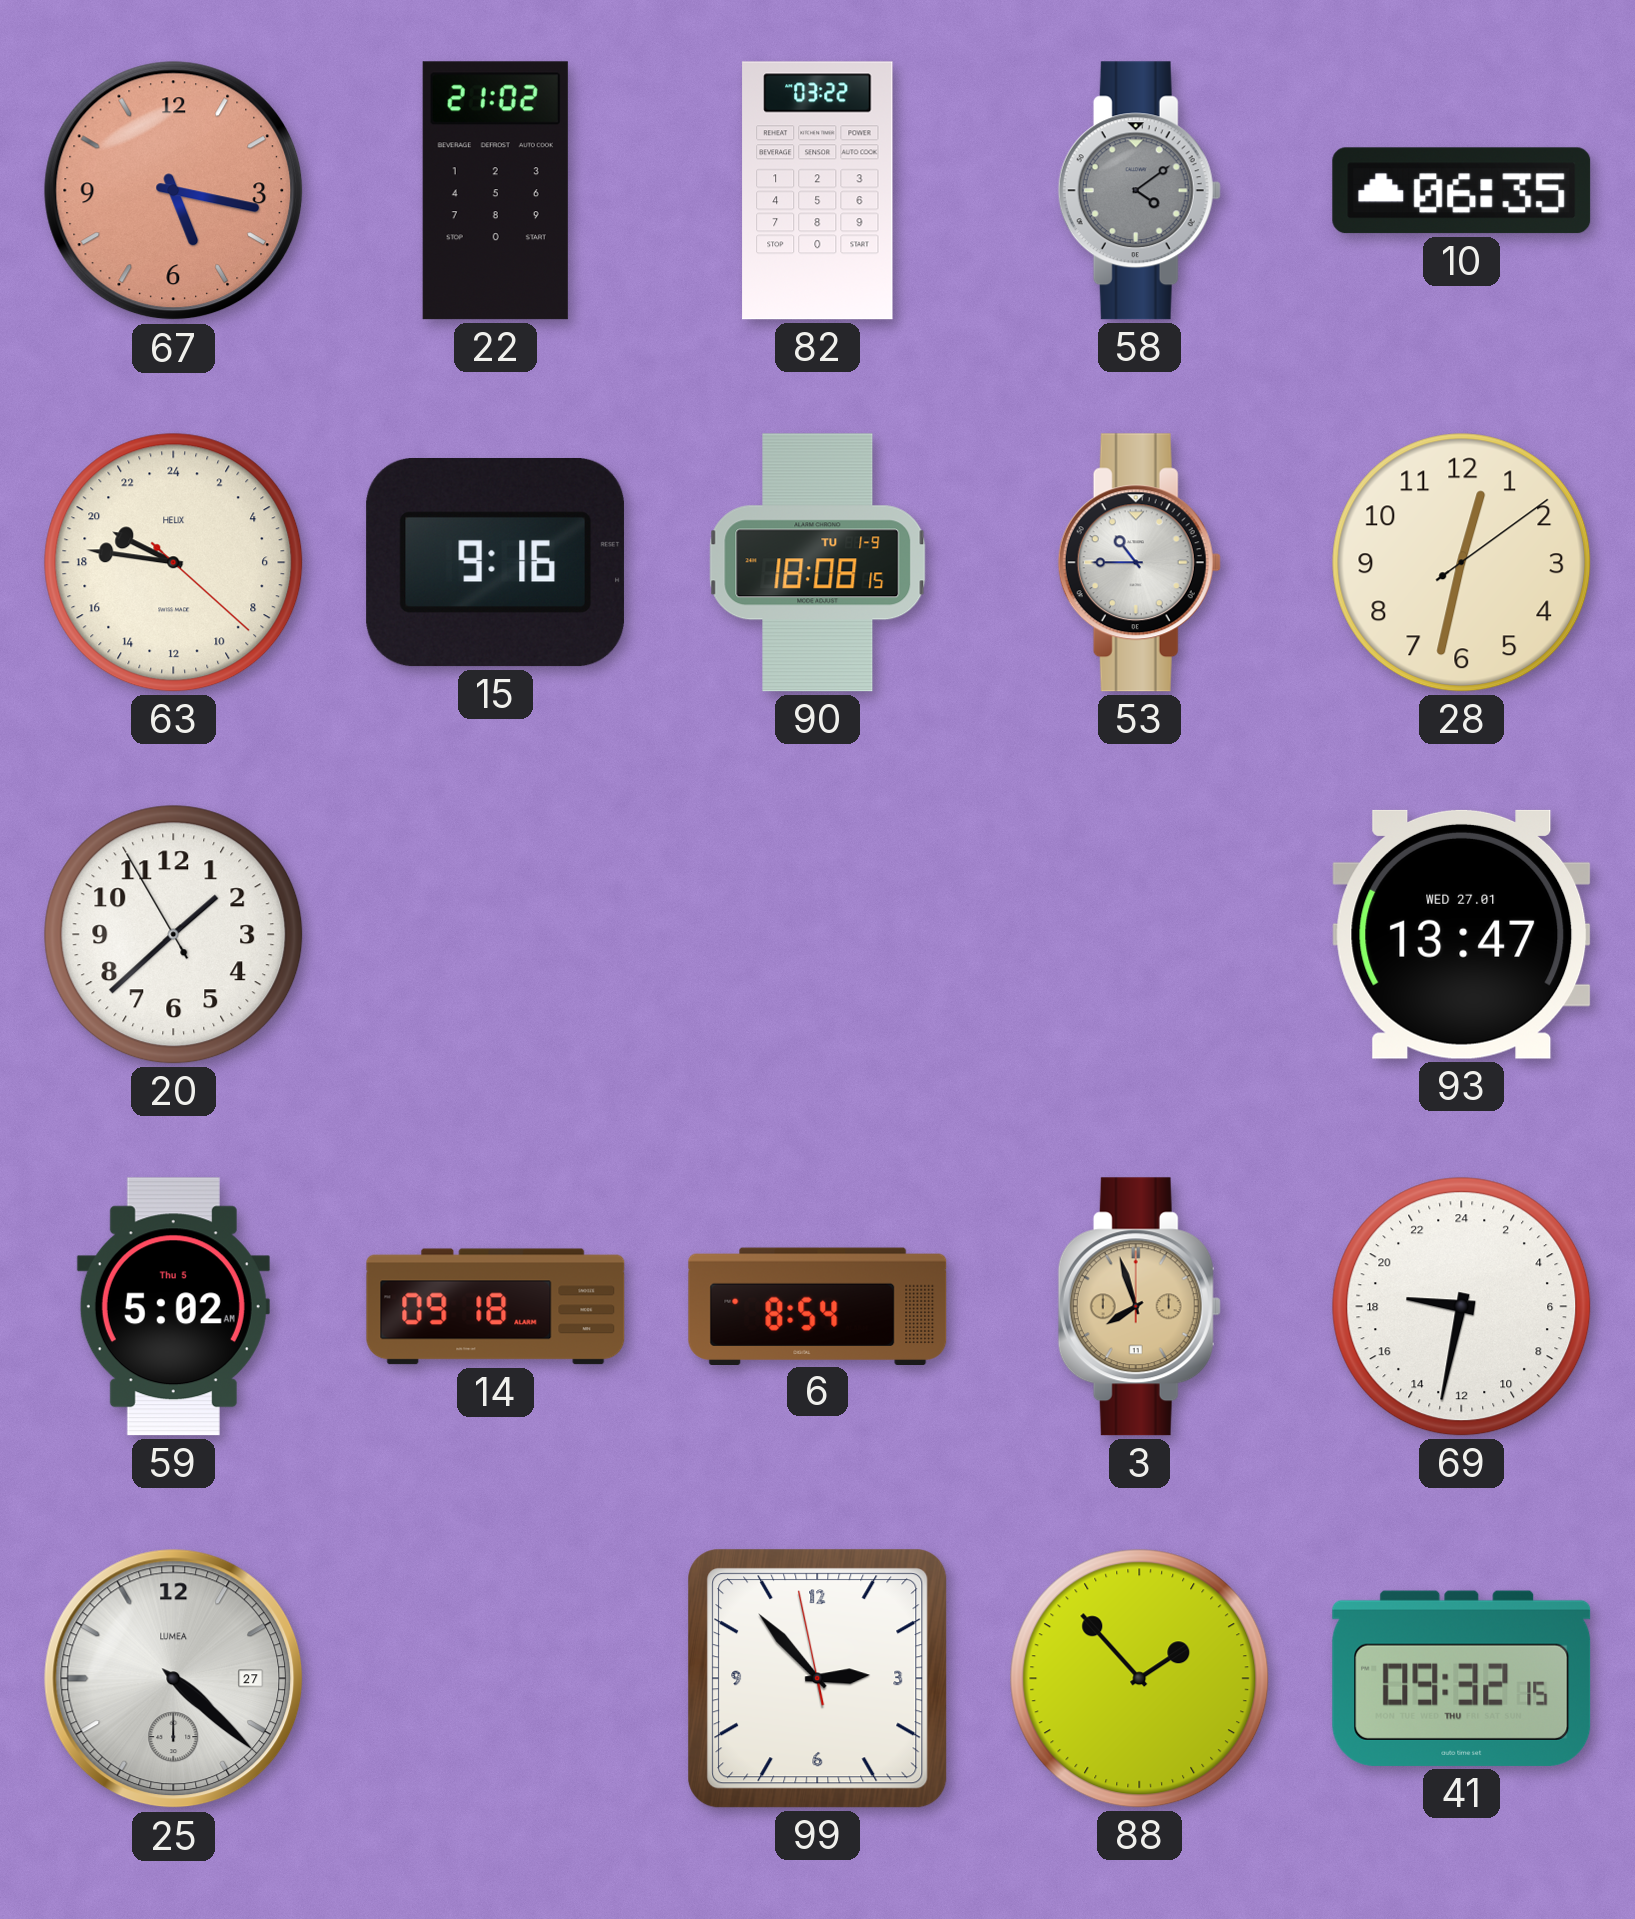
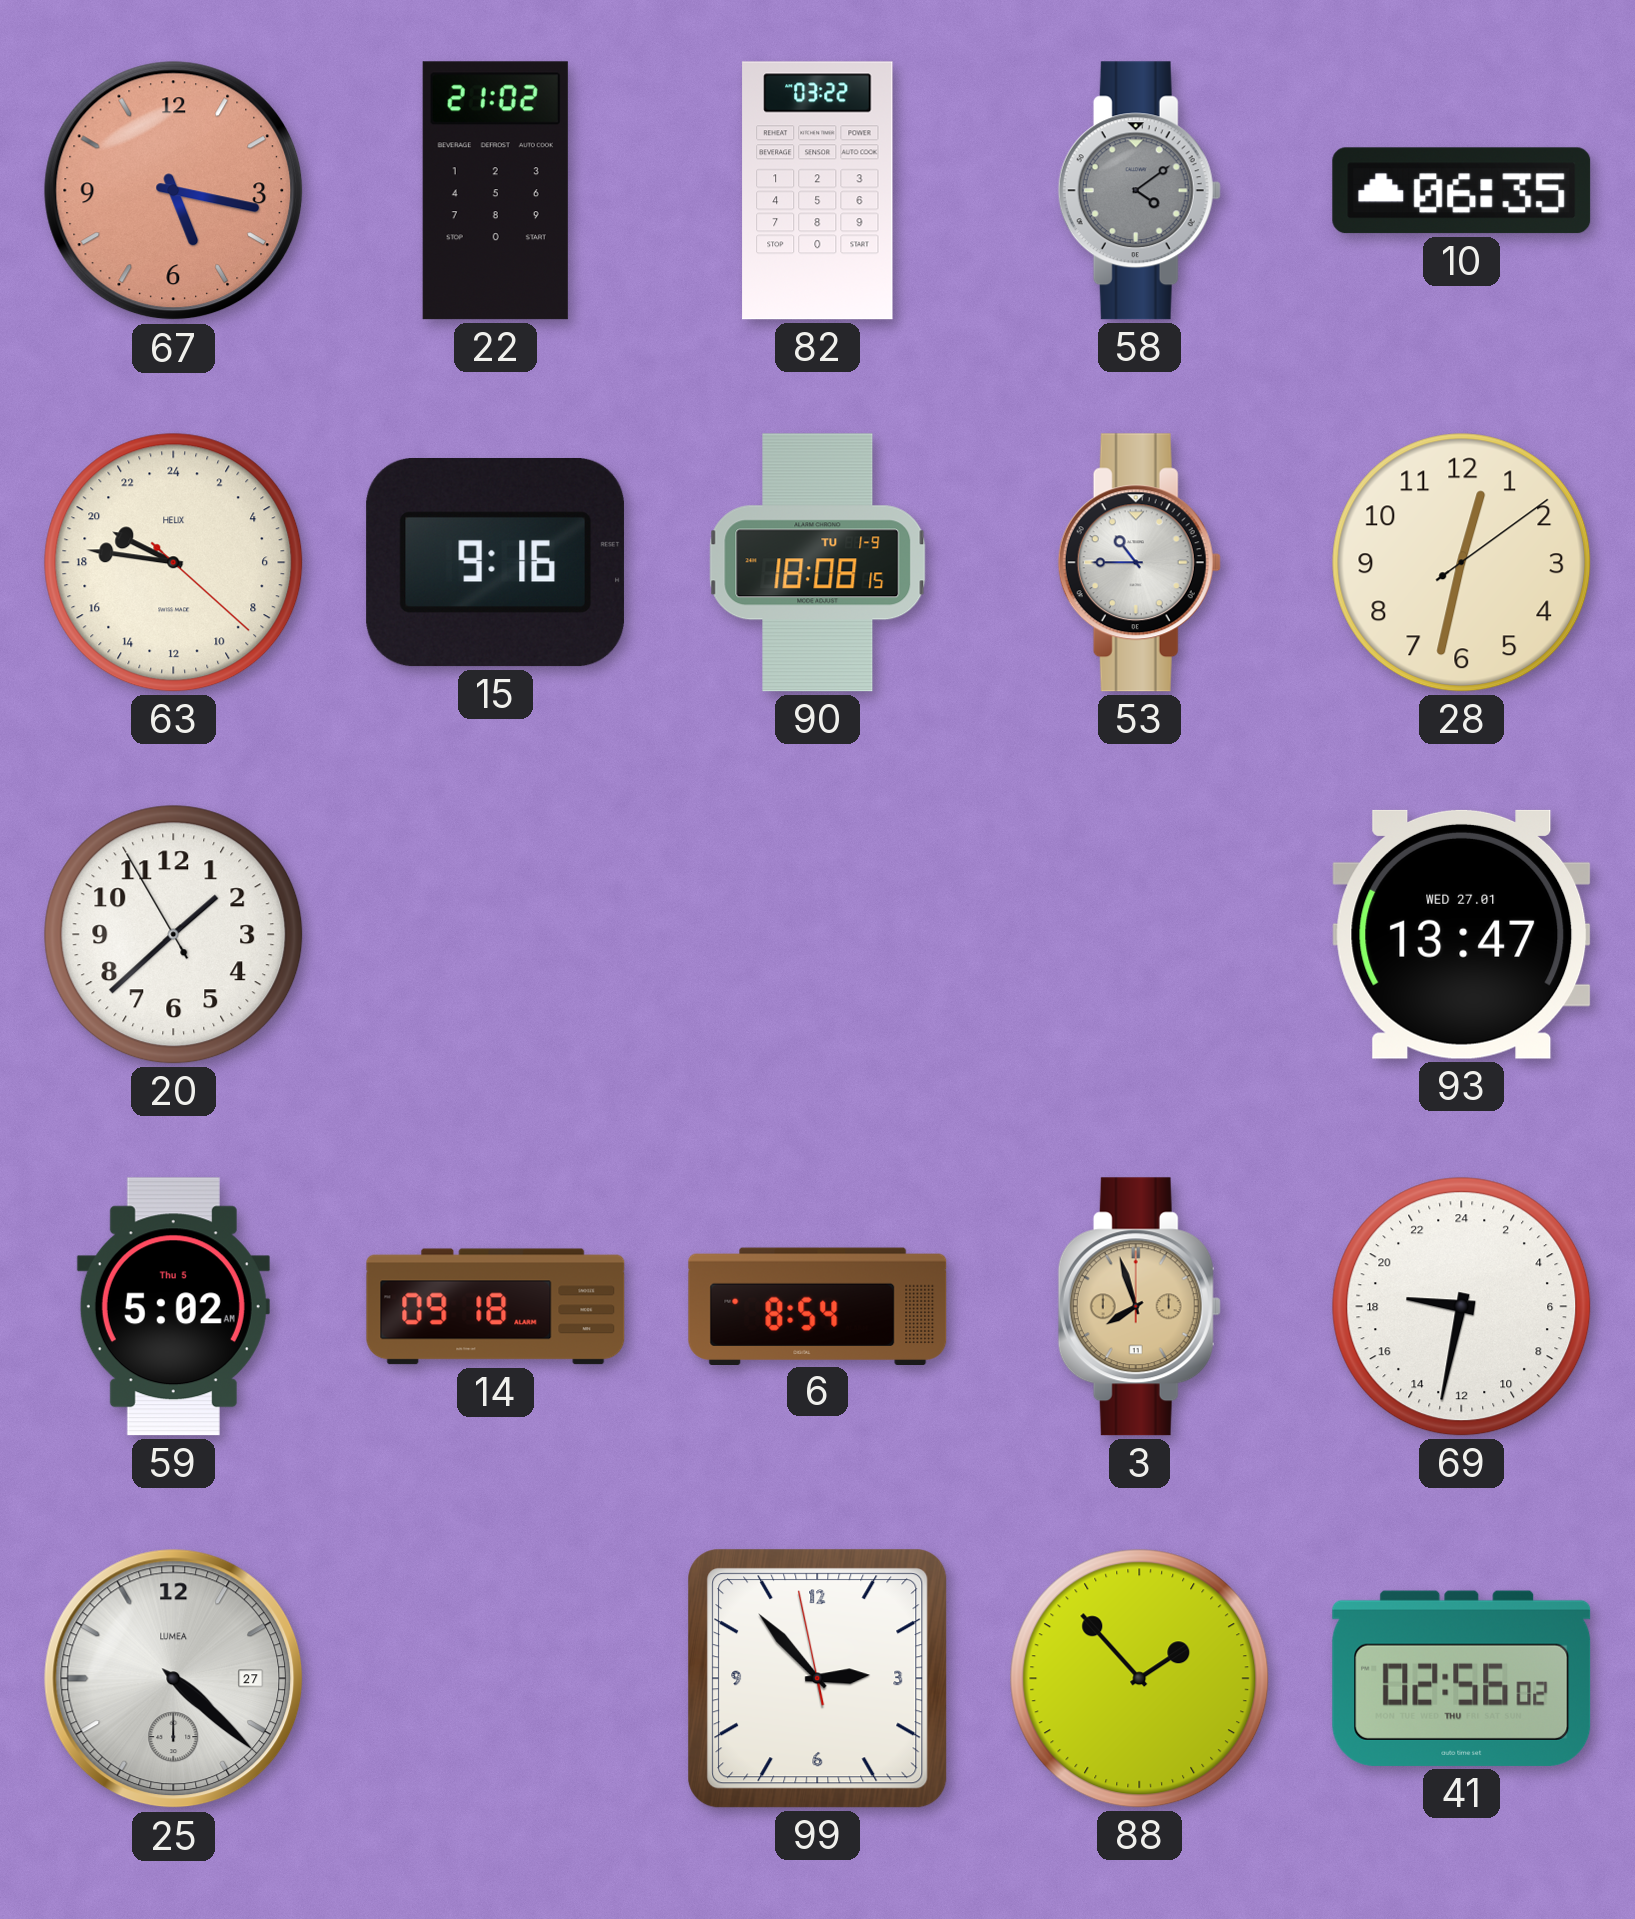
41: 09:32 -> 02:56
